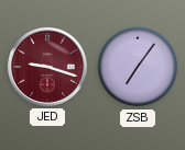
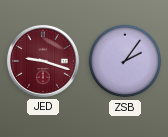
ZSB: 7:06 -> 2:06
